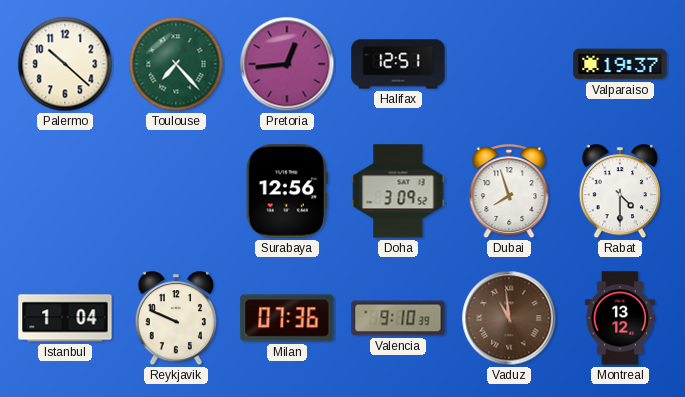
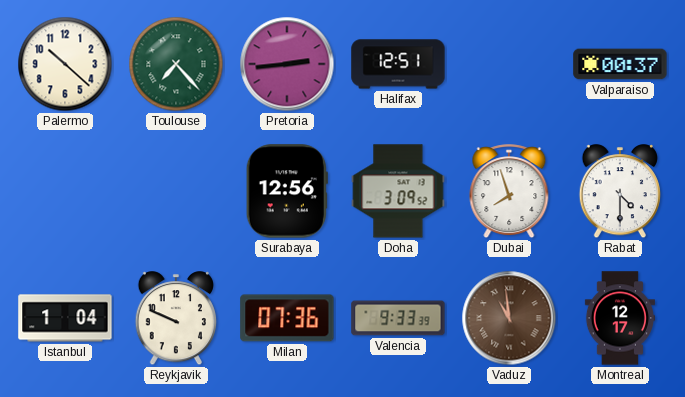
Pretoria: 12:44 -> 2:44
Valparaiso: 19:37 -> 00:37
Valencia: 9:10 -> 9:33
Montreal: 13:12 -> 12:17
